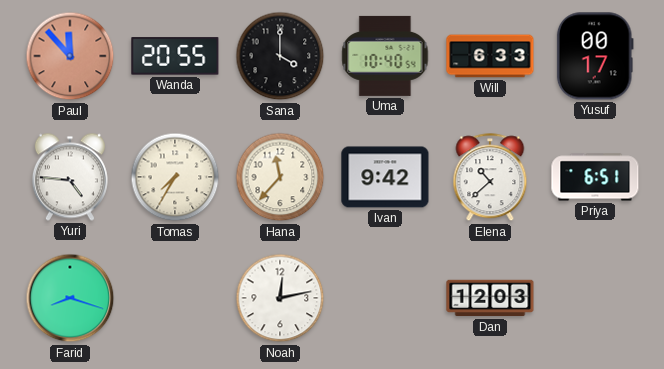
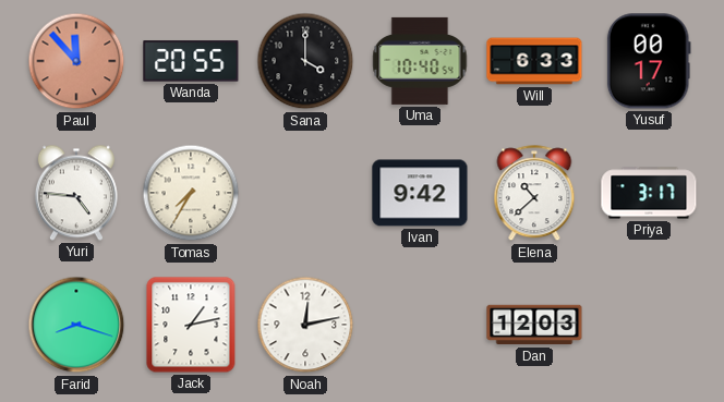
Hana: 11:37 -> none
Priya: 6:51 -> 3:17
Jack: none -> 1:13
